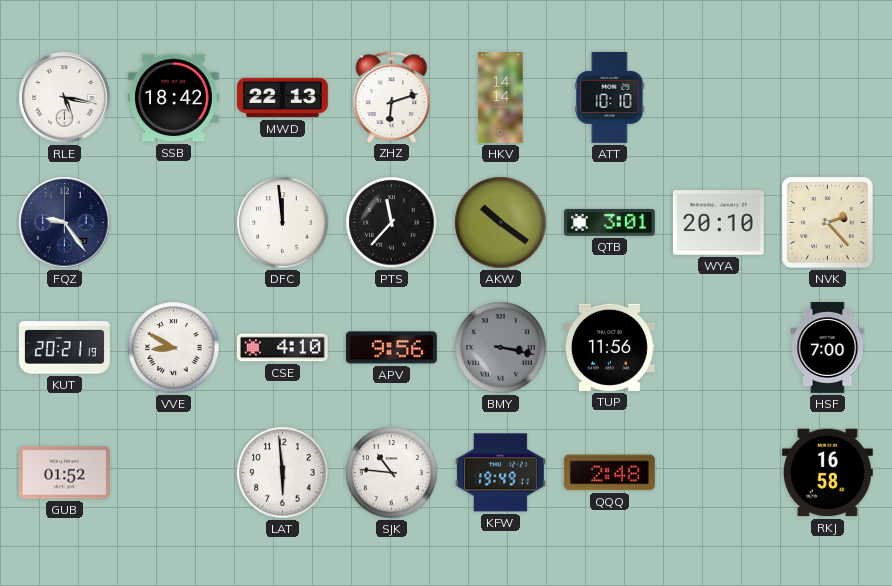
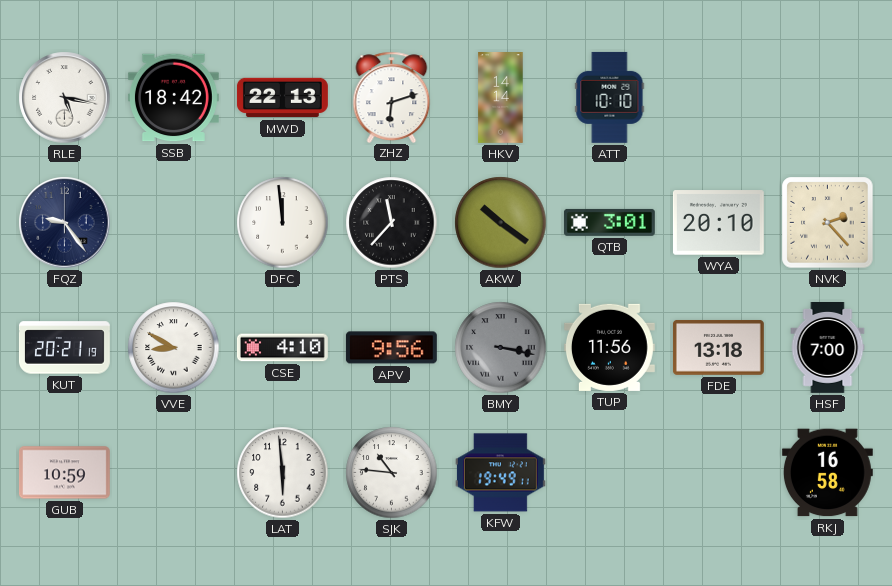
FDE: none -> 13:18
GUB: 01:52 -> 10:59
QQQ: 2:48 -> none
